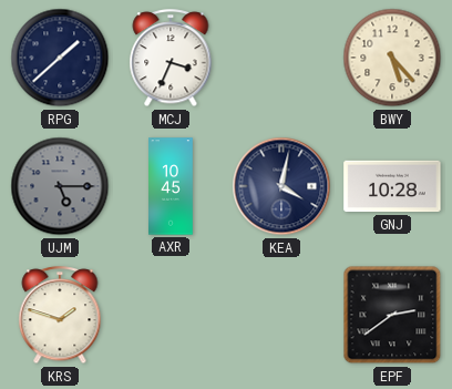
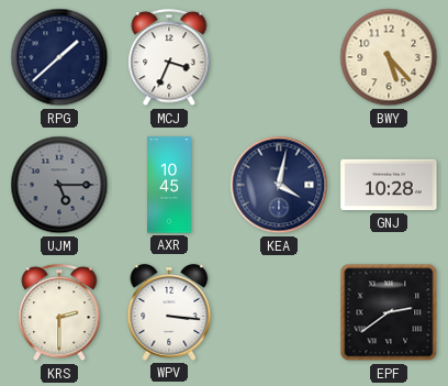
KRS: 1:48 -> 2:30
WPV: none -> 3:16
